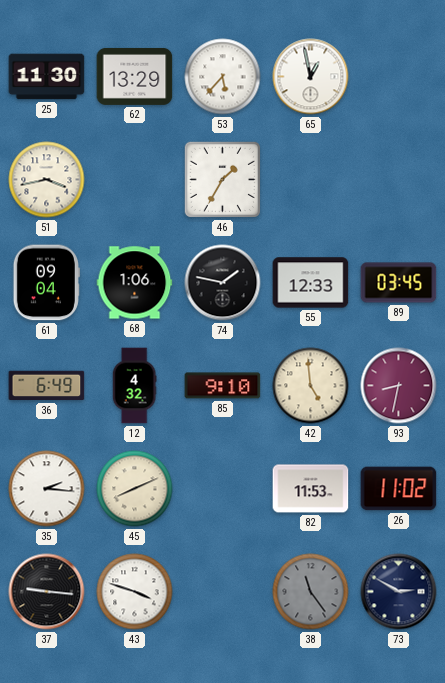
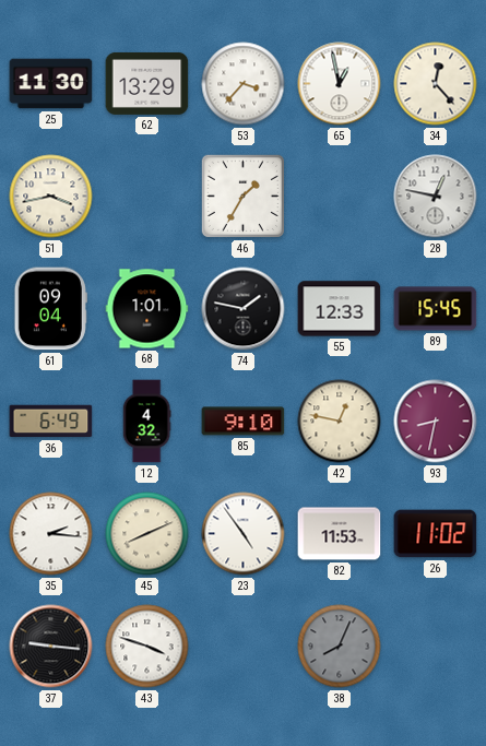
53: 5:37 -> 3:37
34: none -> 12:23
28: none -> 12:47
68: 1:06 -> 1:01
89: 03:45 -> 15:45
42: 4:59 -> 12:47
23: none -> 4:54
38: 11:24 -> 8:04
73: 2:50 -> none
